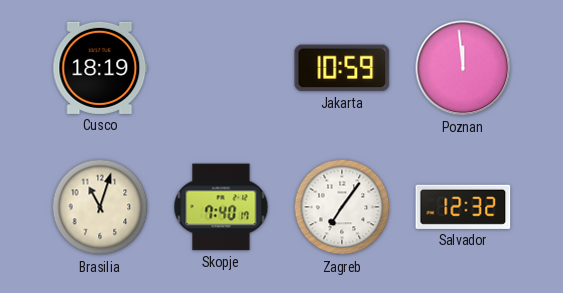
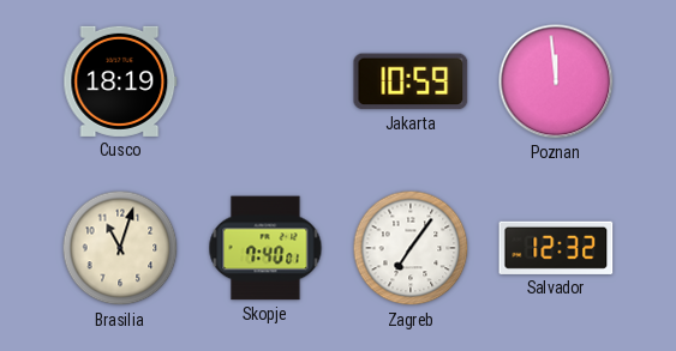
Skopje: 7:40:17 -> 7:40:01
